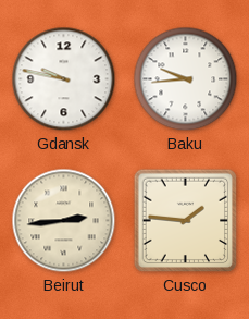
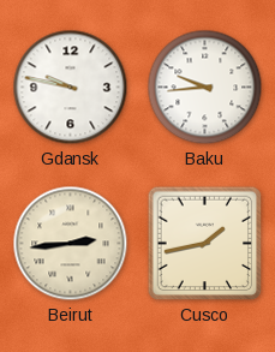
Cusco: 1:46 -> 1:43
